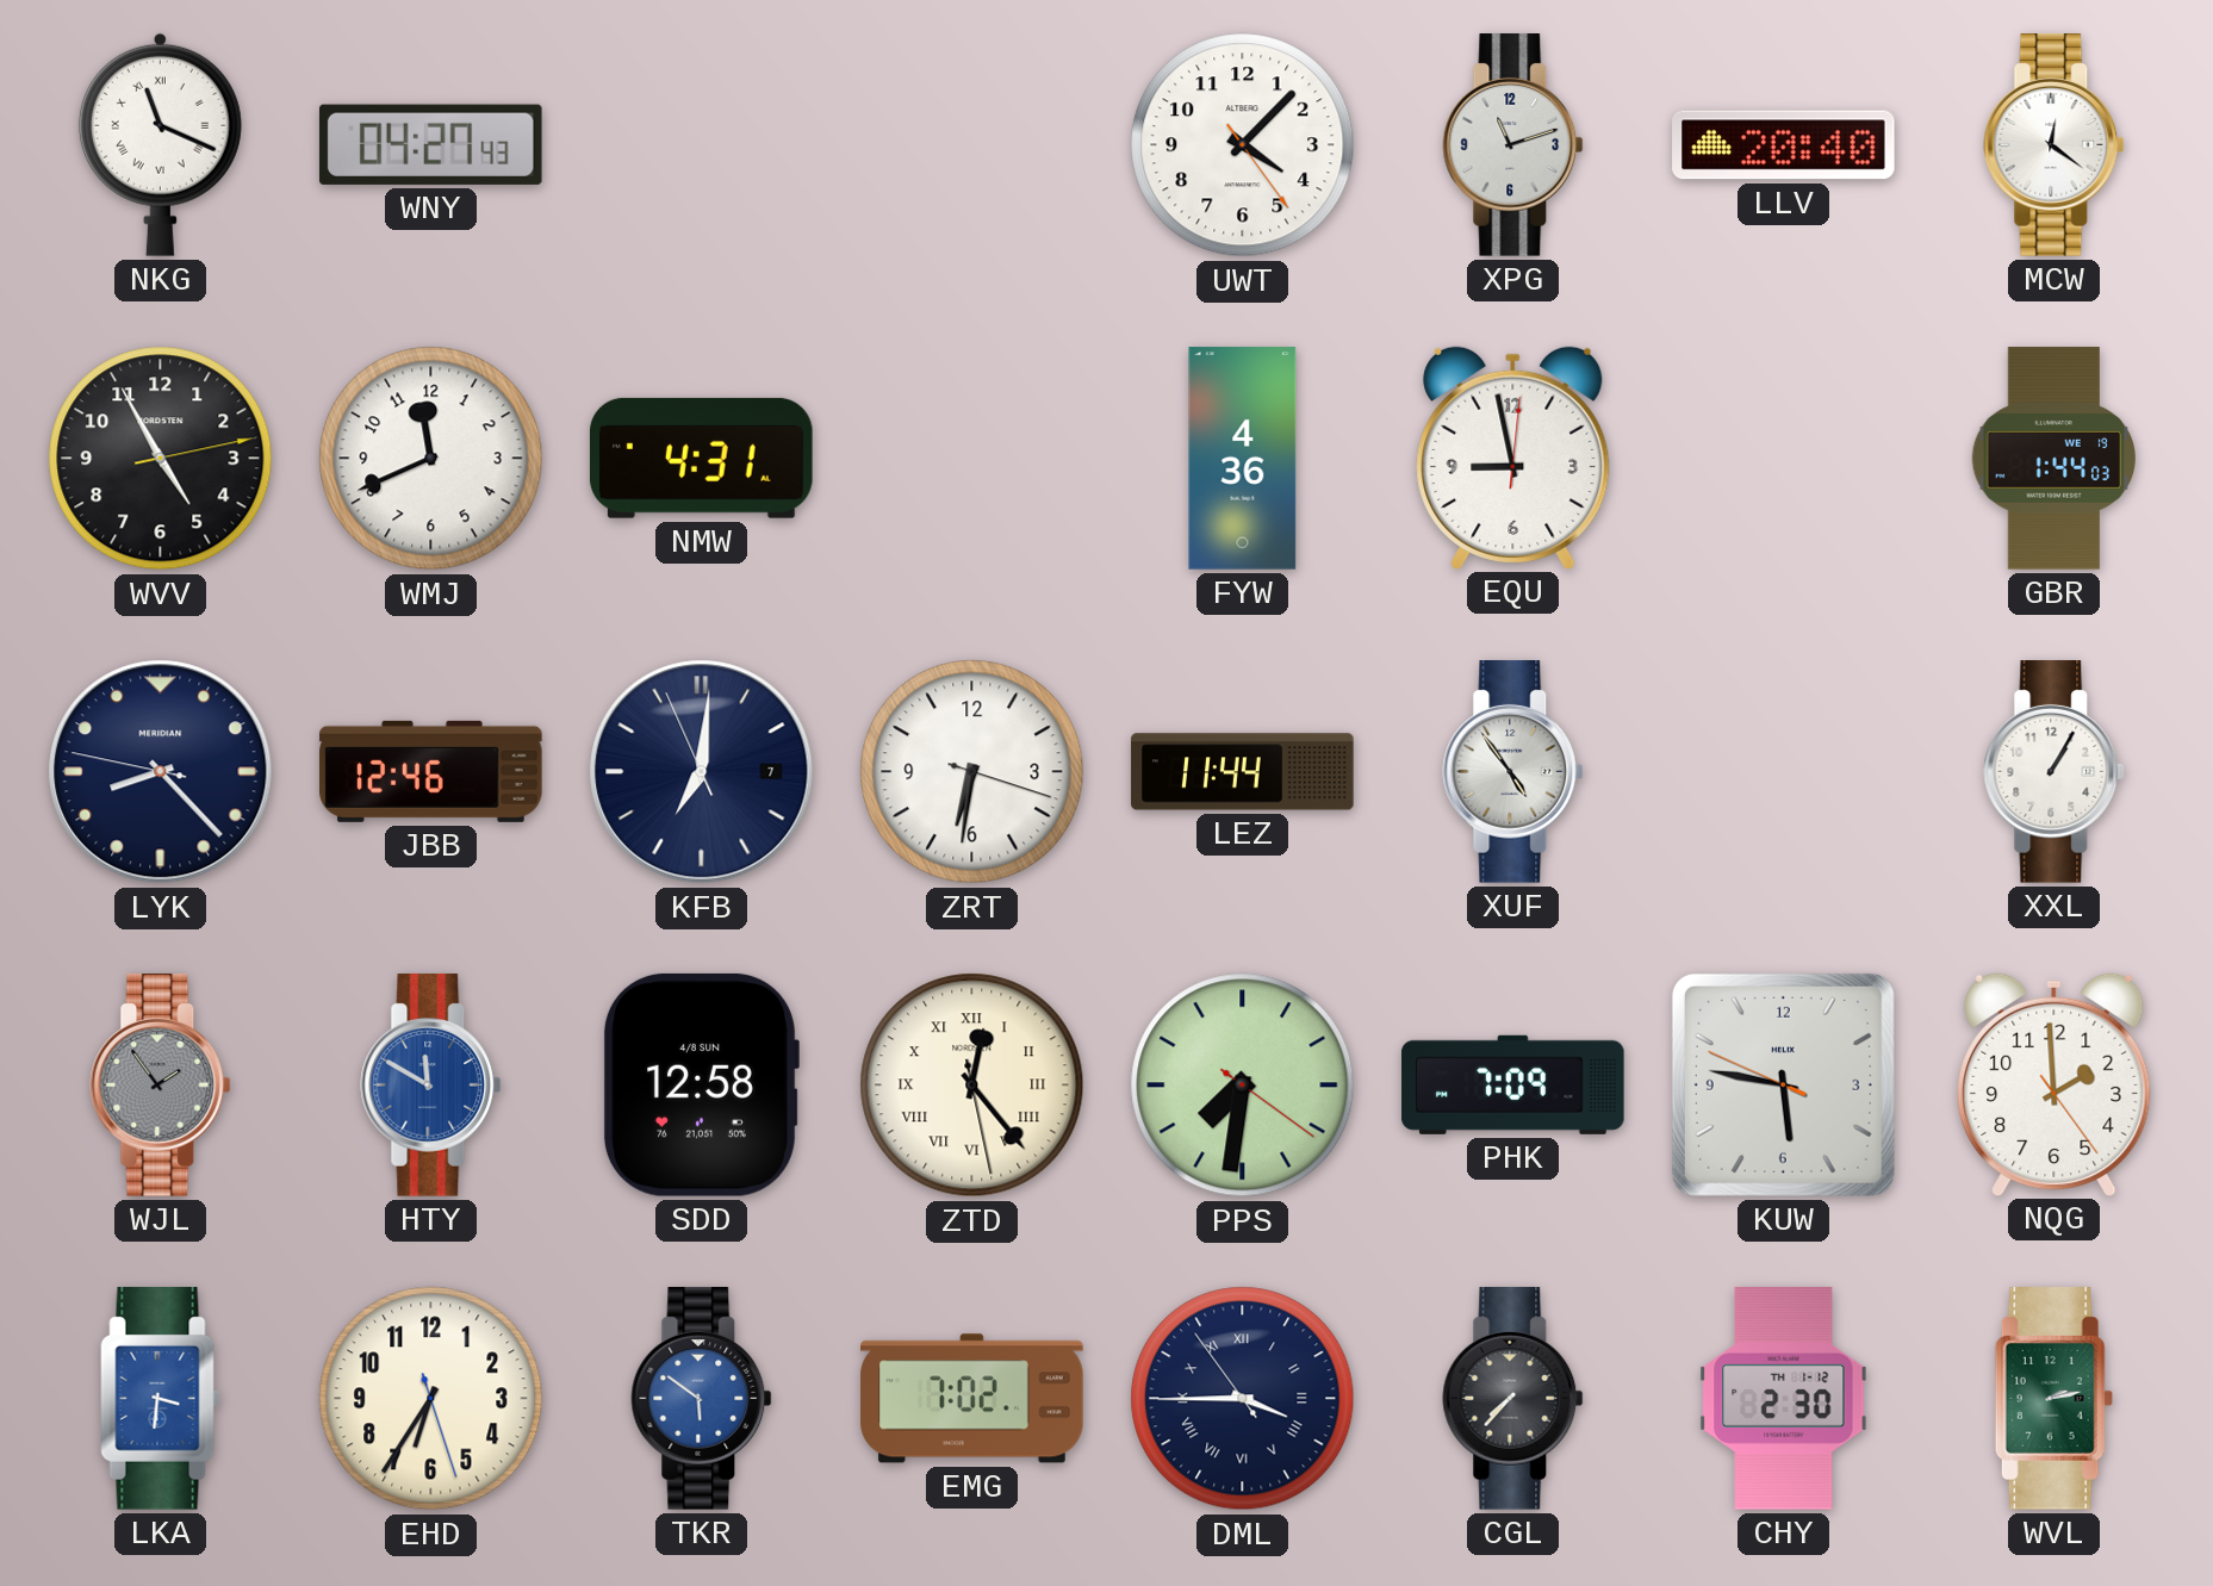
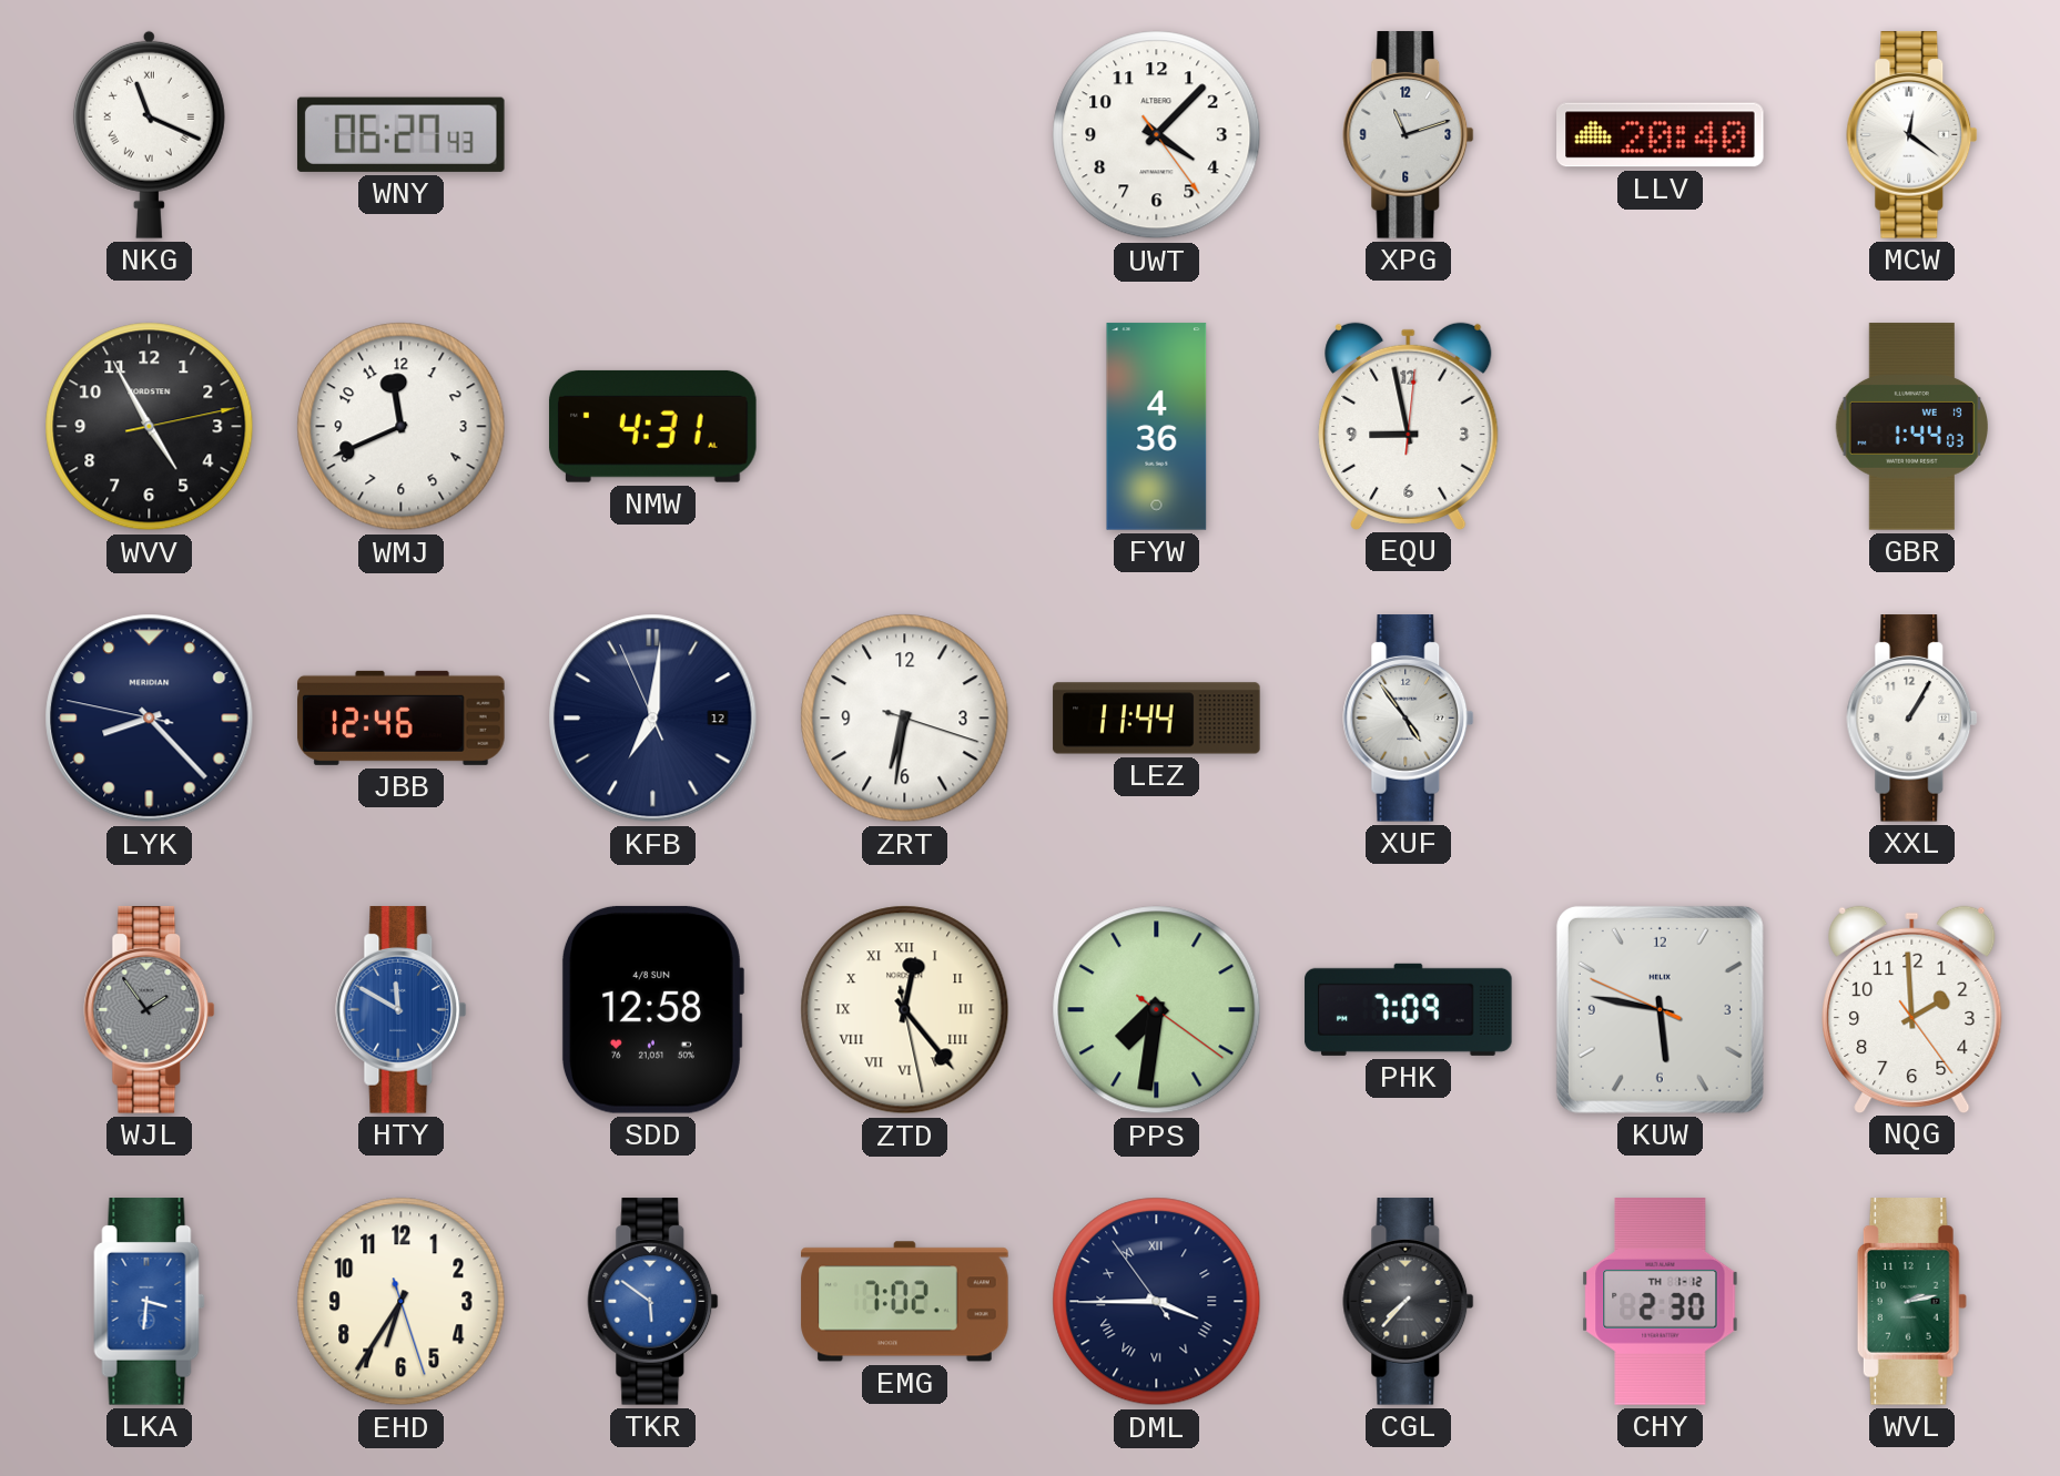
WNY: 04:27 -> 06:27
KFB date: 7 -> 12
